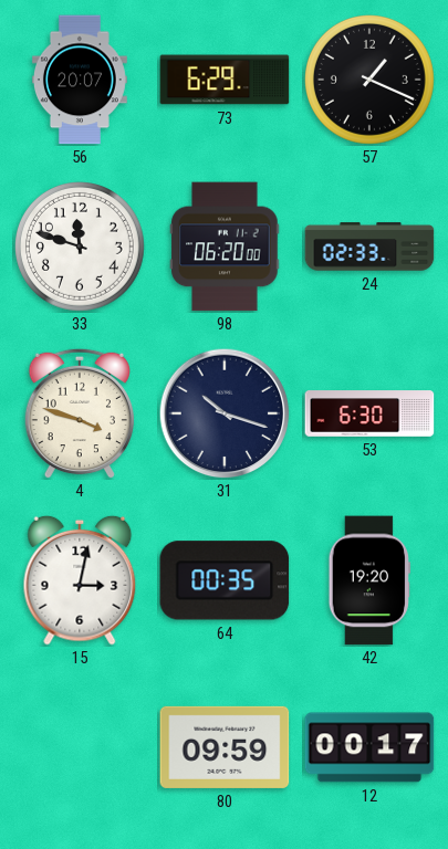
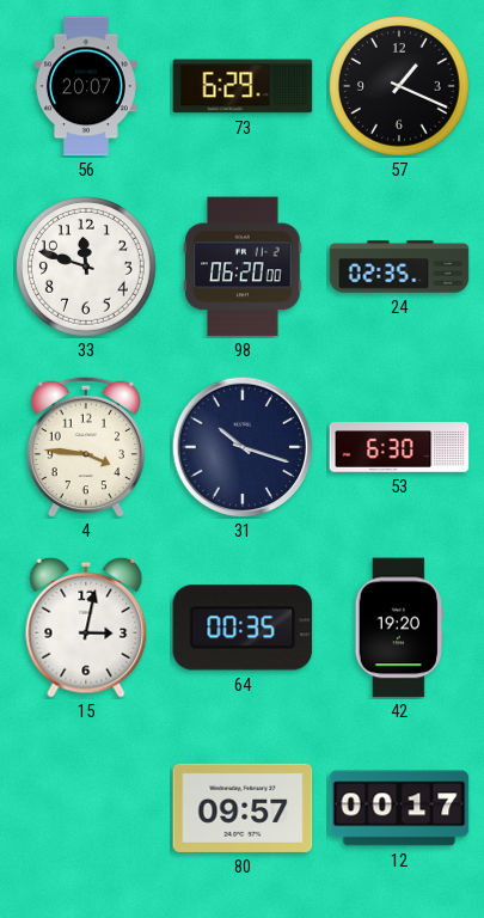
24: 02:33 -> 02:35
4: 3:48 -> 3:46
80: 09:59 -> 09:57
